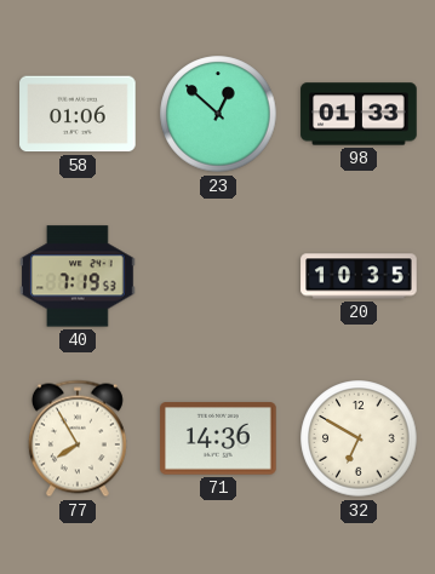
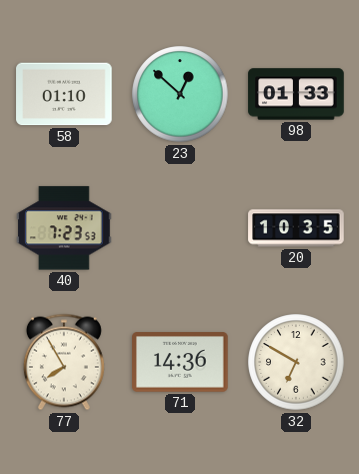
58: 01:06 -> 01:10
40: 7:19 -> 7:23
